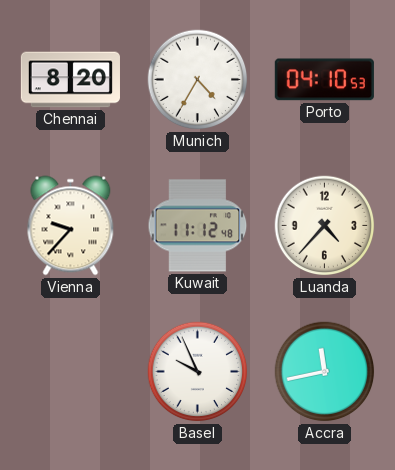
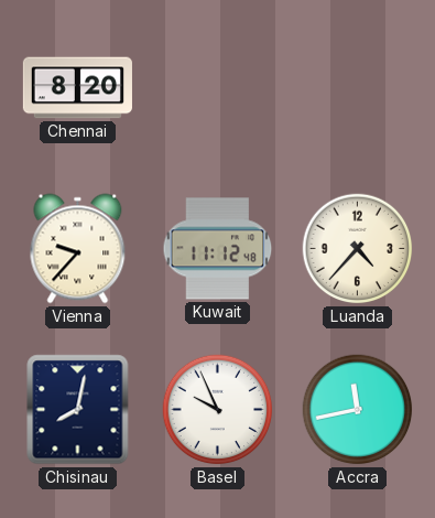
Munich: 4:35 -> none
Porto: 04:10 -> none
Chisinau: none -> 8:02
